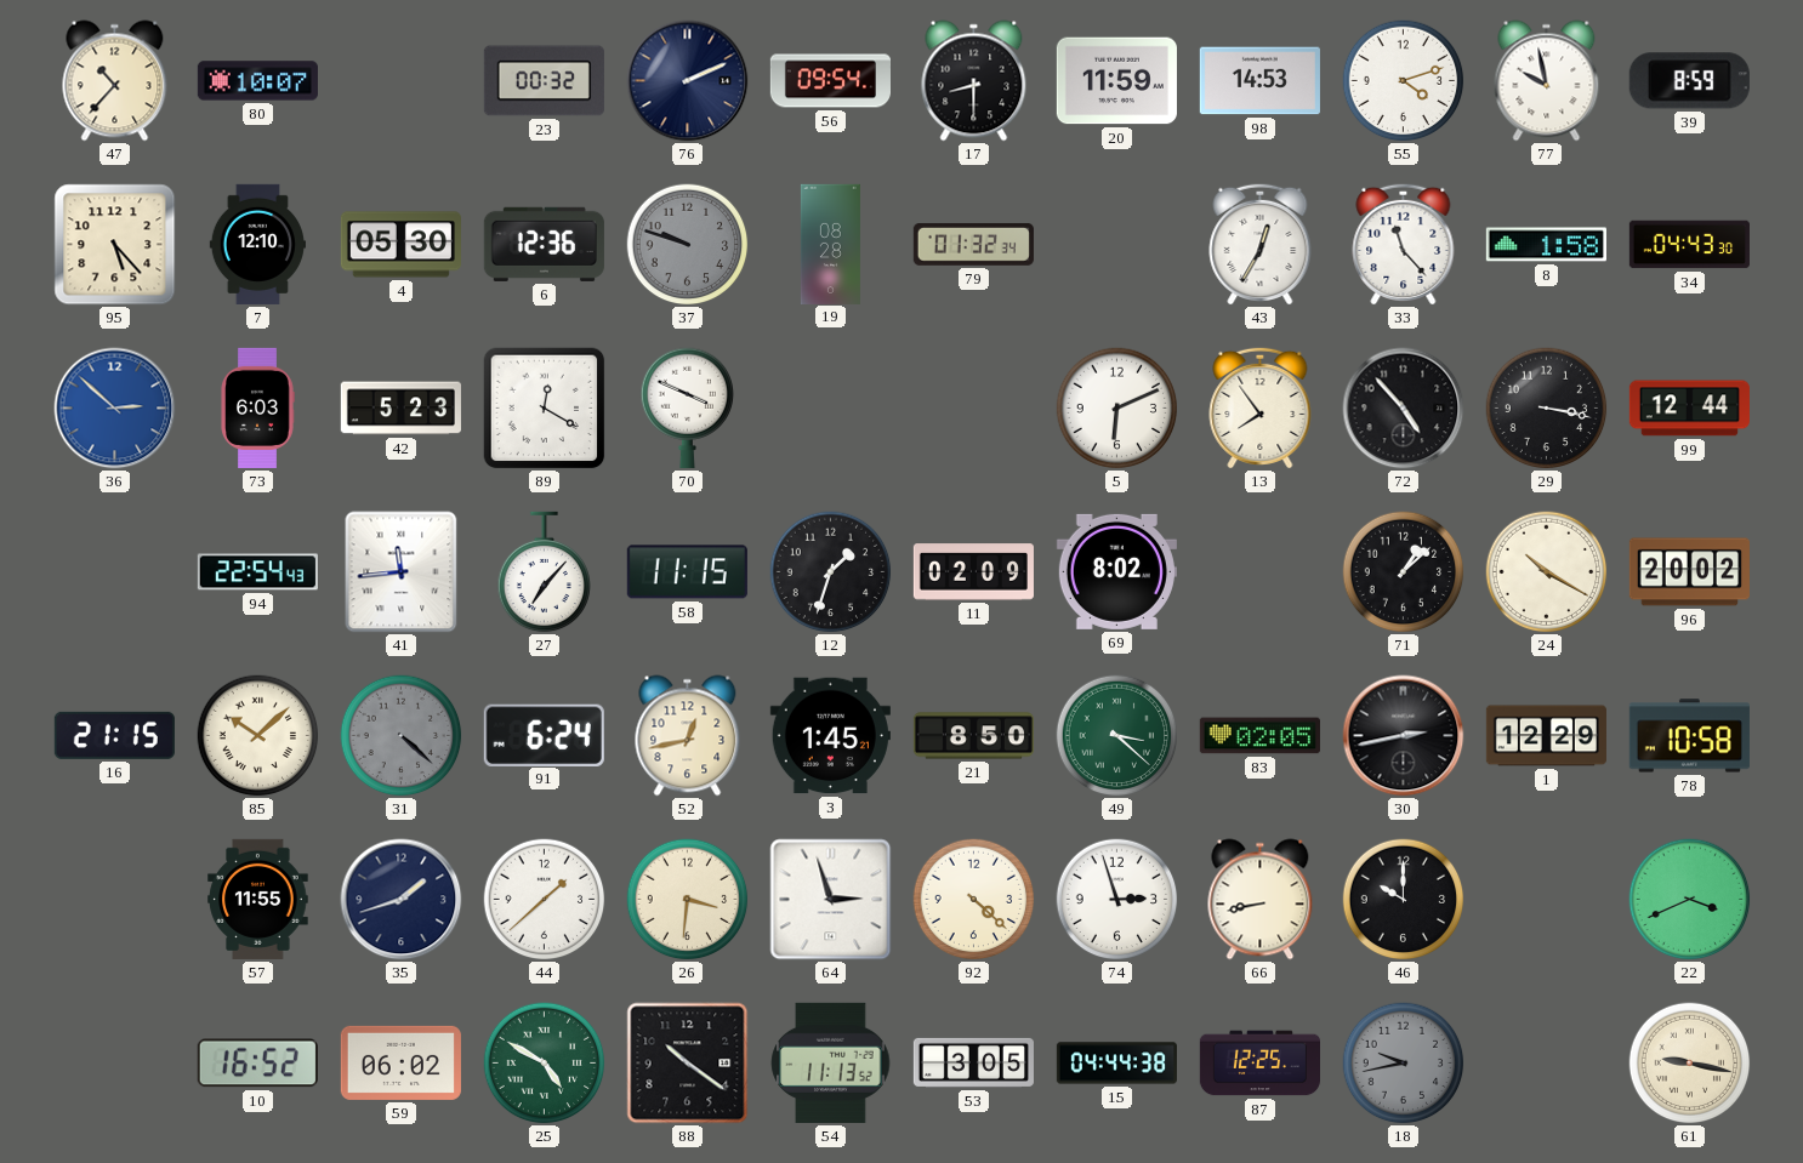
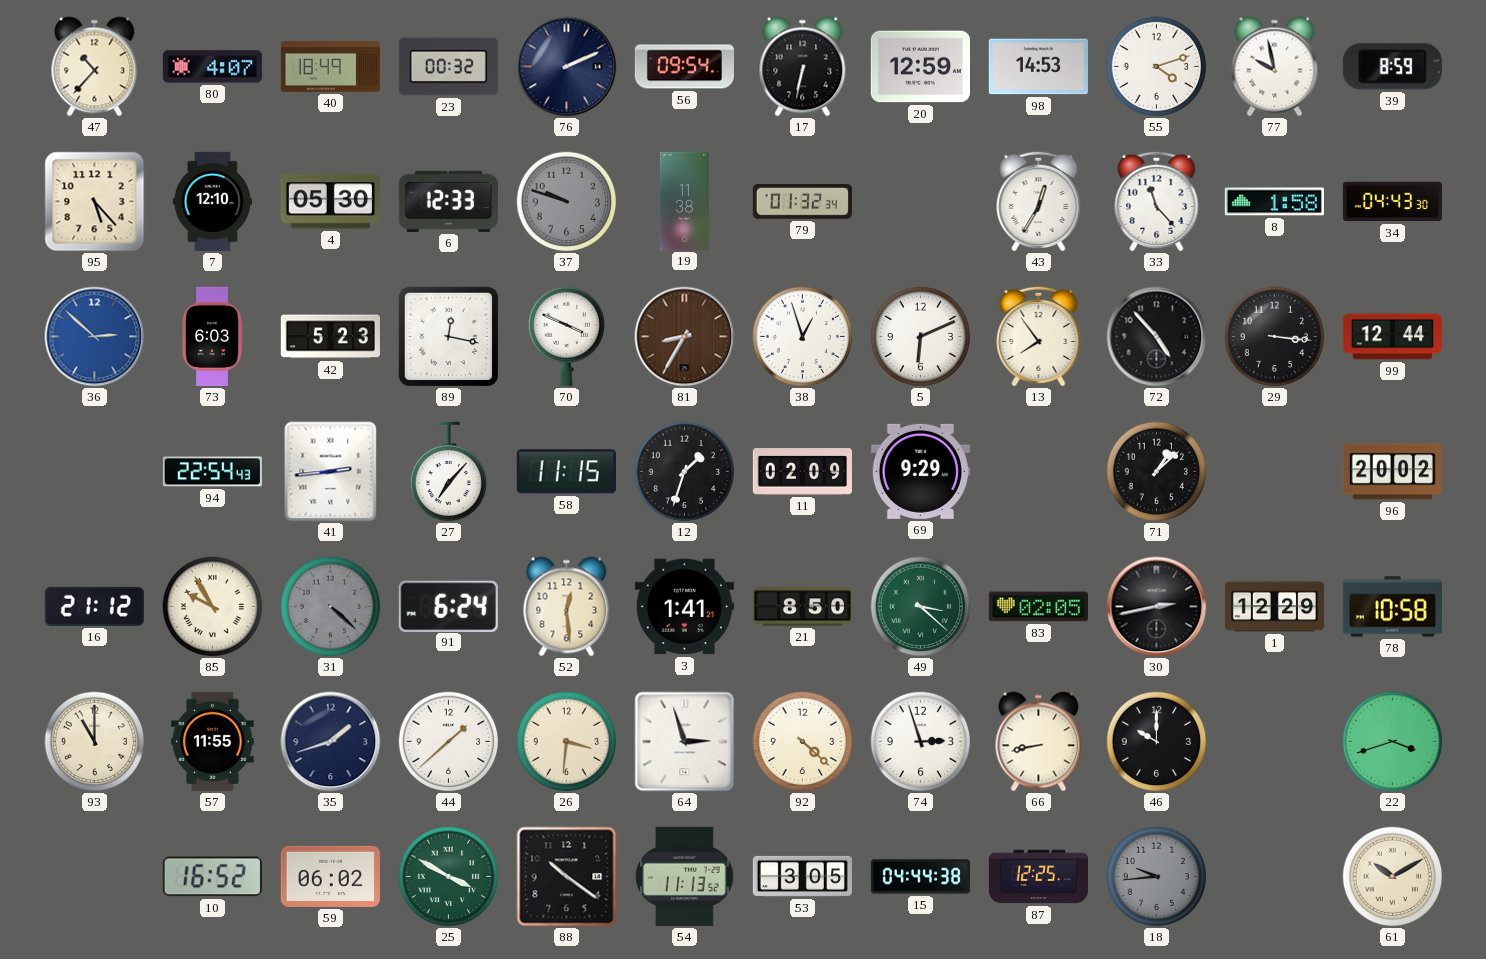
80: 10:07 -> 4:07
40: none -> 18:49
17: 8:30 -> 6:32
20: 11:59 -> 12:59
6: 12:36 -> 12:33
19: 08:28 -> 11:38
89: 12:20 -> 12:17
81: none -> 8:35
38: none -> 12:57
29: 3:17 -> 3:16
41: 11:44 -> 2:44
69: 8:02 -> 9:29
24: 10:20 -> none
16: 21:15 -> 21:12
85: 10:08 -> 9:55
52: 12:43 -> 12:29
3: 1:45 -> 1:41
93: none -> 11:00
22: 3:41 -> 3:42
25: 4:50 -> 3:50
18: 9:43 -> 9:44
61: 9:17 -> 10:10
